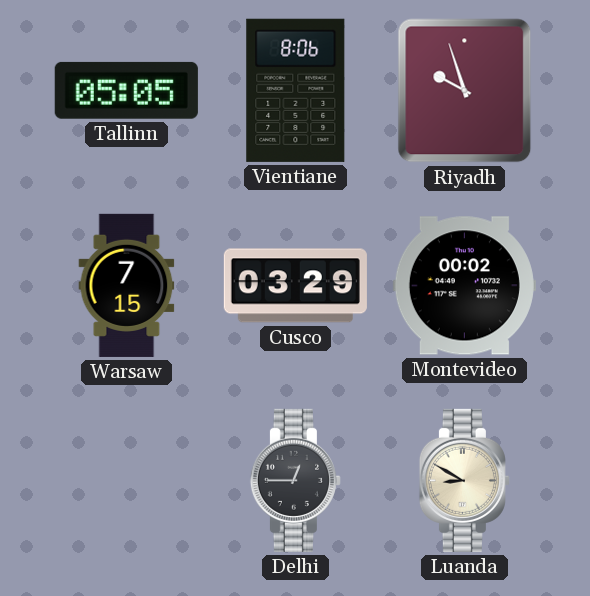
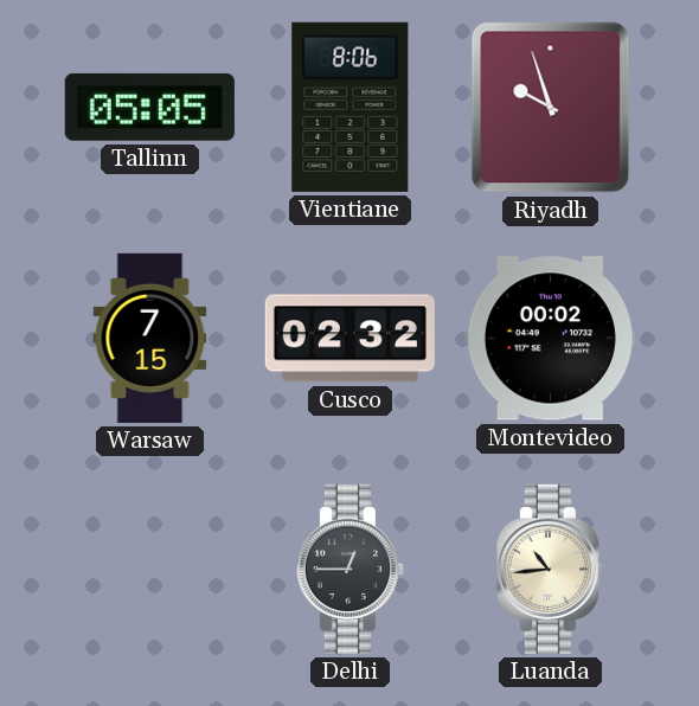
Cusco: 03:29 -> 02:32
Luanda: 8:50 -> 10:44
